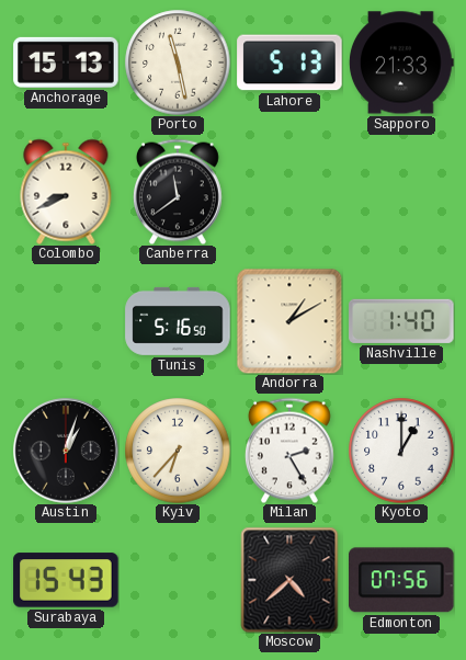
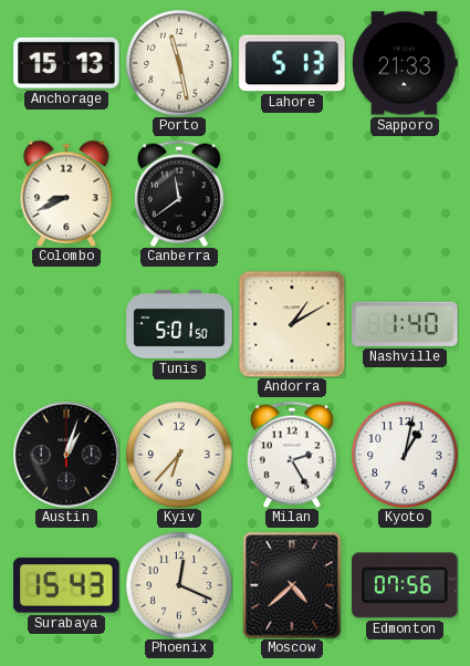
Tunis: 5:16 -> 5:01
Kyoto: 1:00 -> 1:02
Phoenix: none -> 12:19
